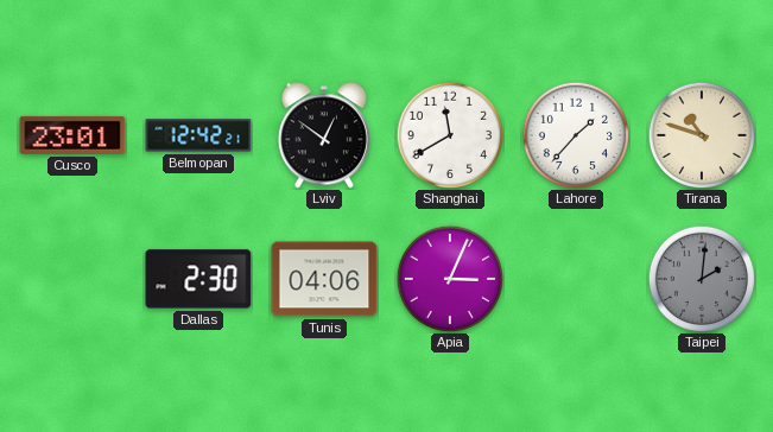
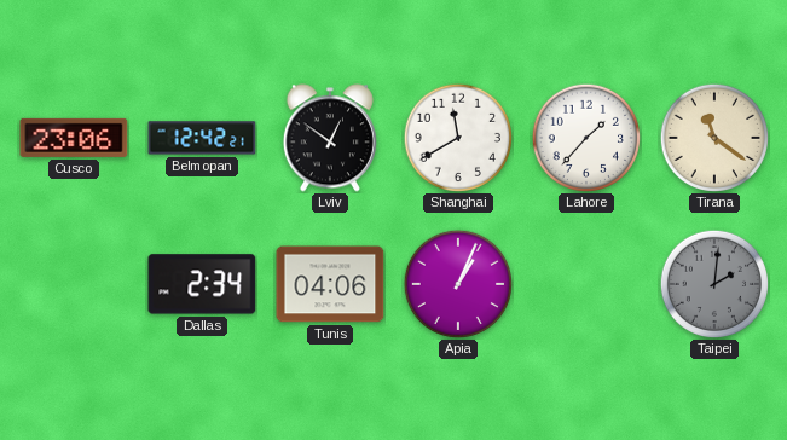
Cusco: 23:01 -> 23:06
Tirana: 10:48 -> 11:21
Dallas: 2:30 -> 2:34
Apia: 3:04 -> 1:04
